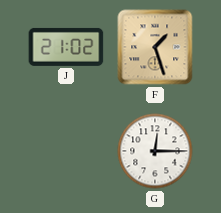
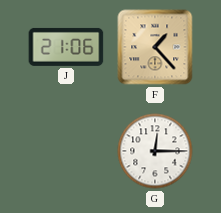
J: 21:02 -> 21:06
F: 1:27 -> 1:23
